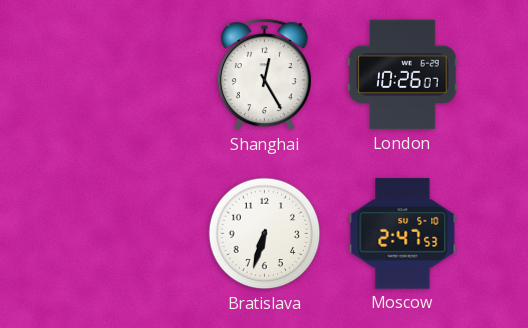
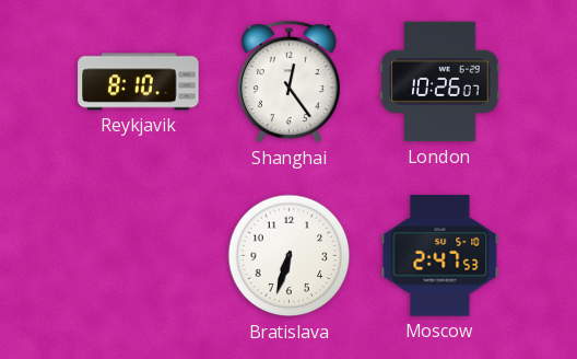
Reykjavik: none -> 8:10
Shanghai: 12:25 -> 12:24
